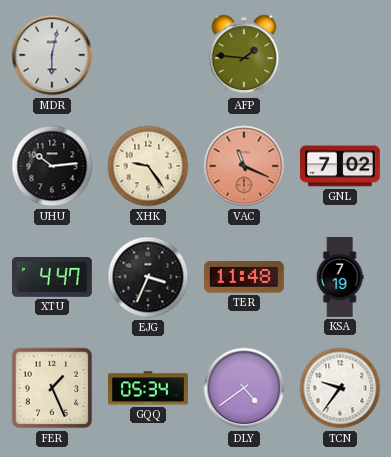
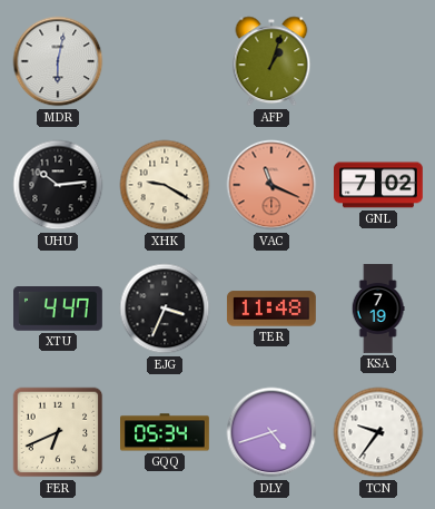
AFP: 1:46 -> 1:03
XHK: 9:24 -> 9:20
FER: 1:26 -> 6:41
DLY: 4:39 -> 4:42
